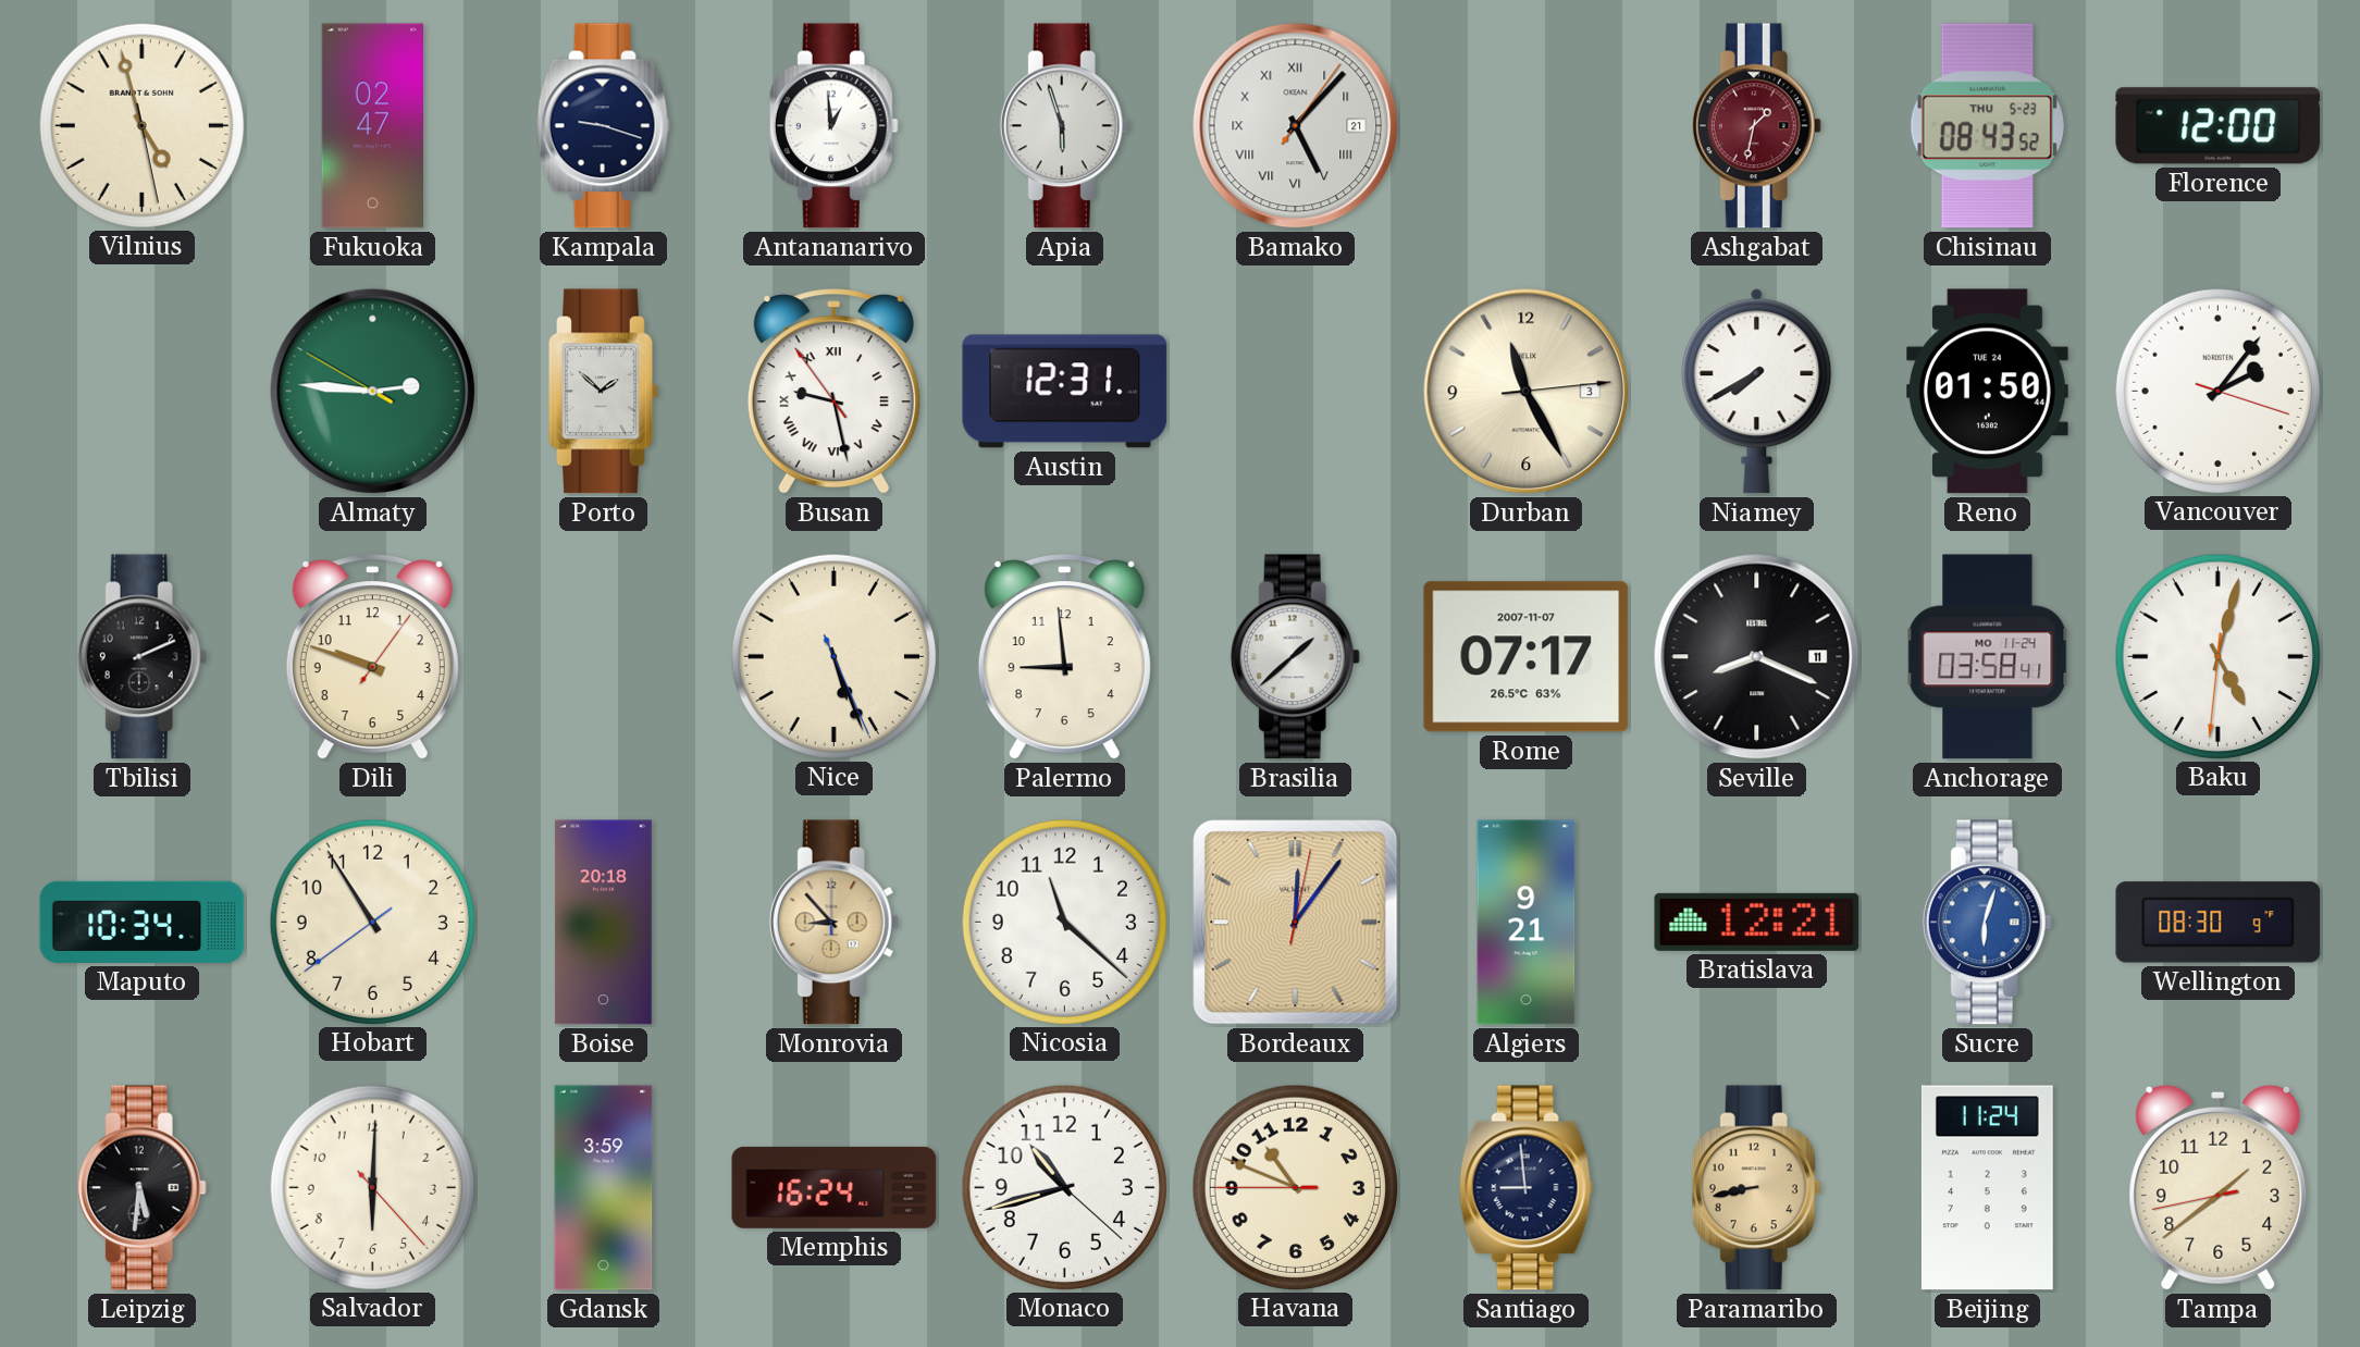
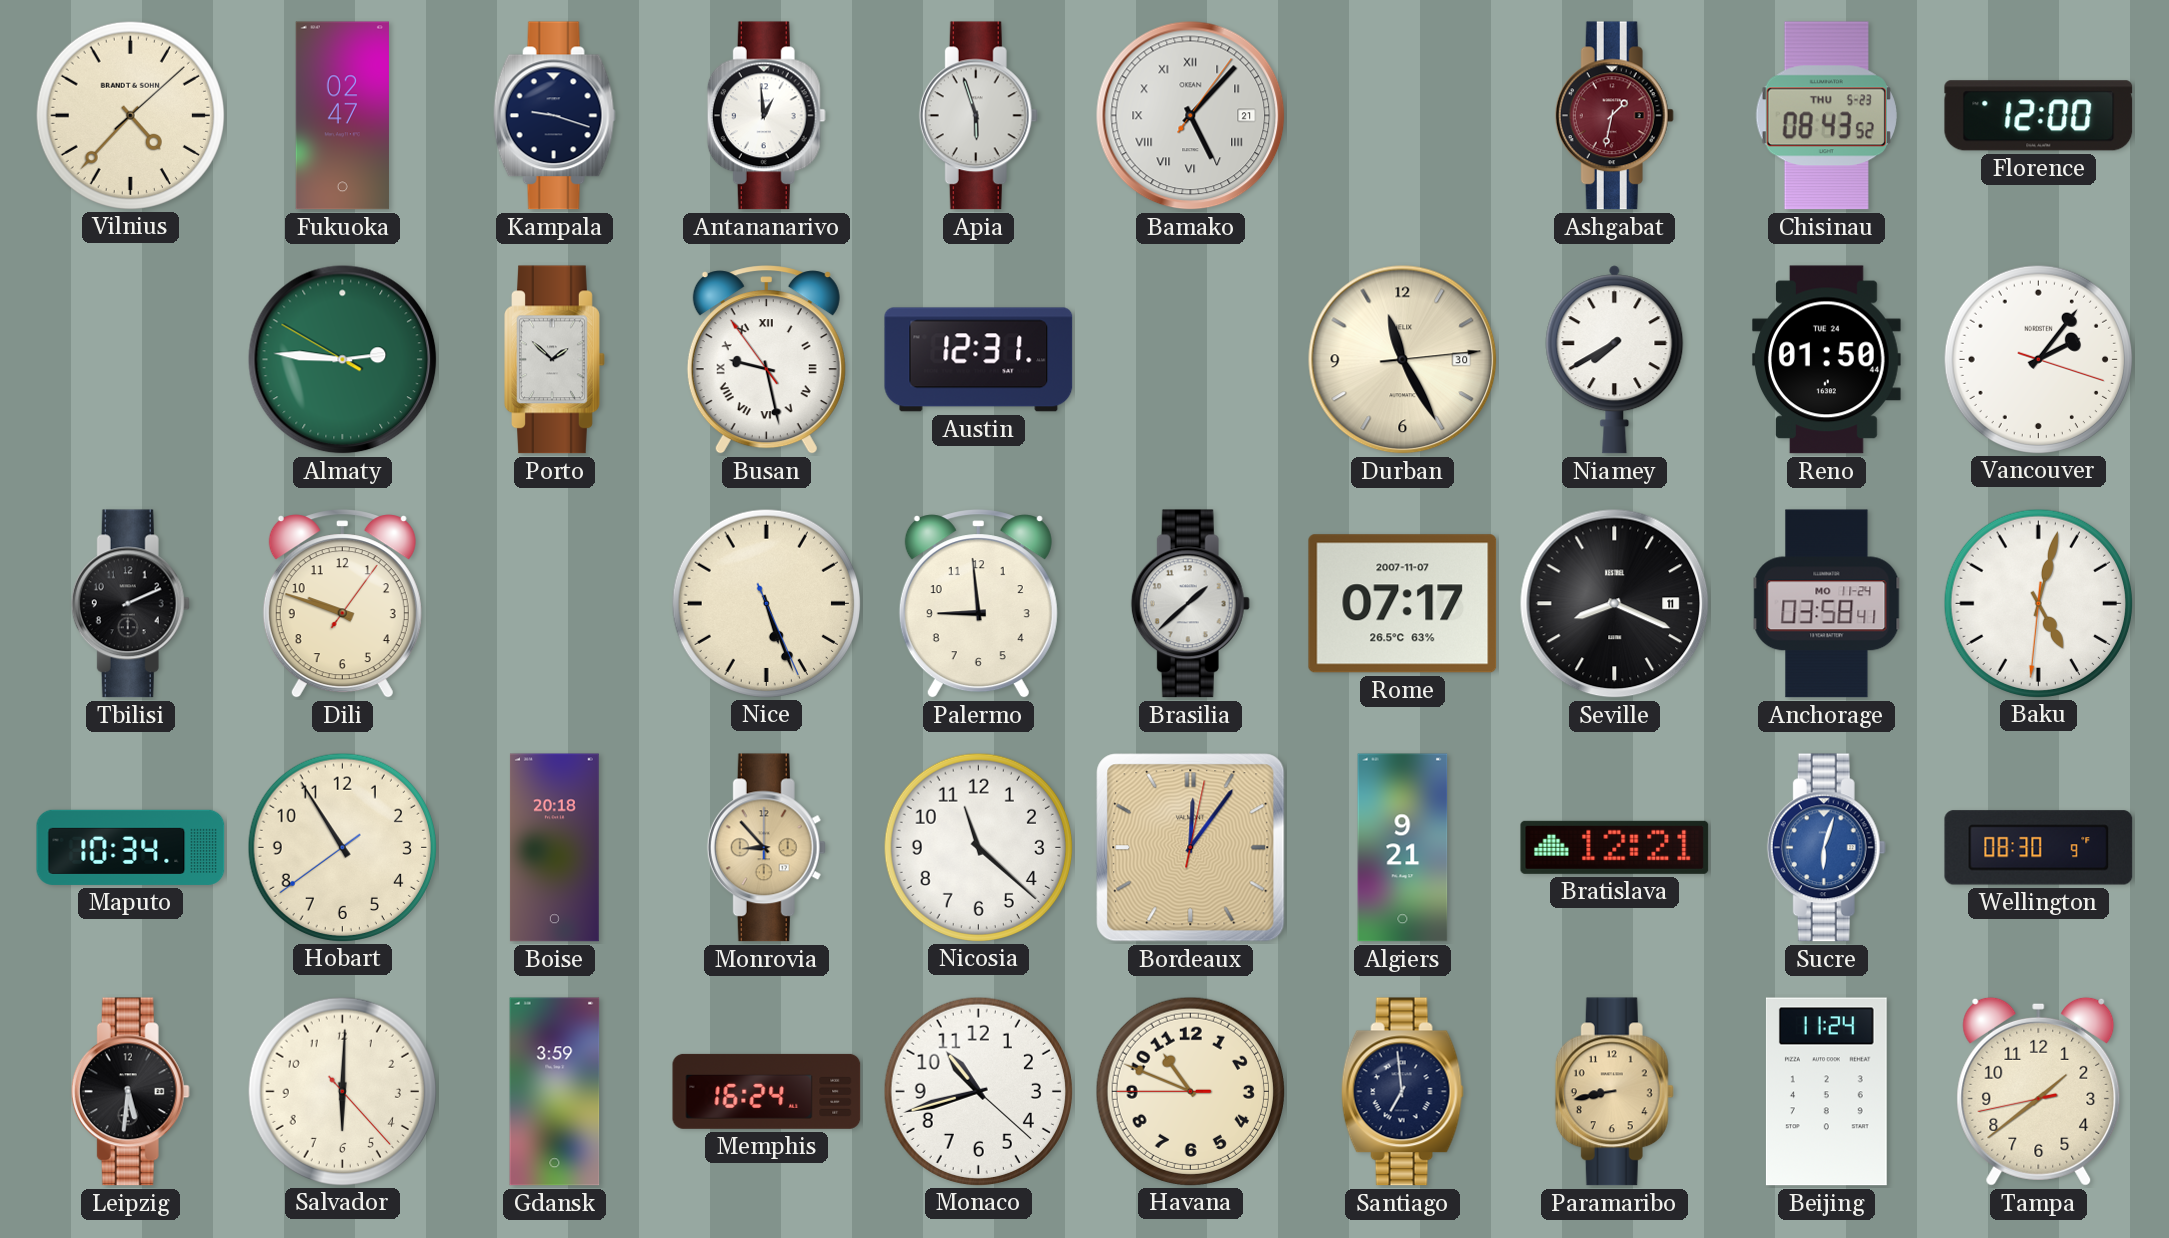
Vilnius: 4:57 -> 4:37
Durban date: 3 -> 30
Santiago: 8:59 -> 6:59
